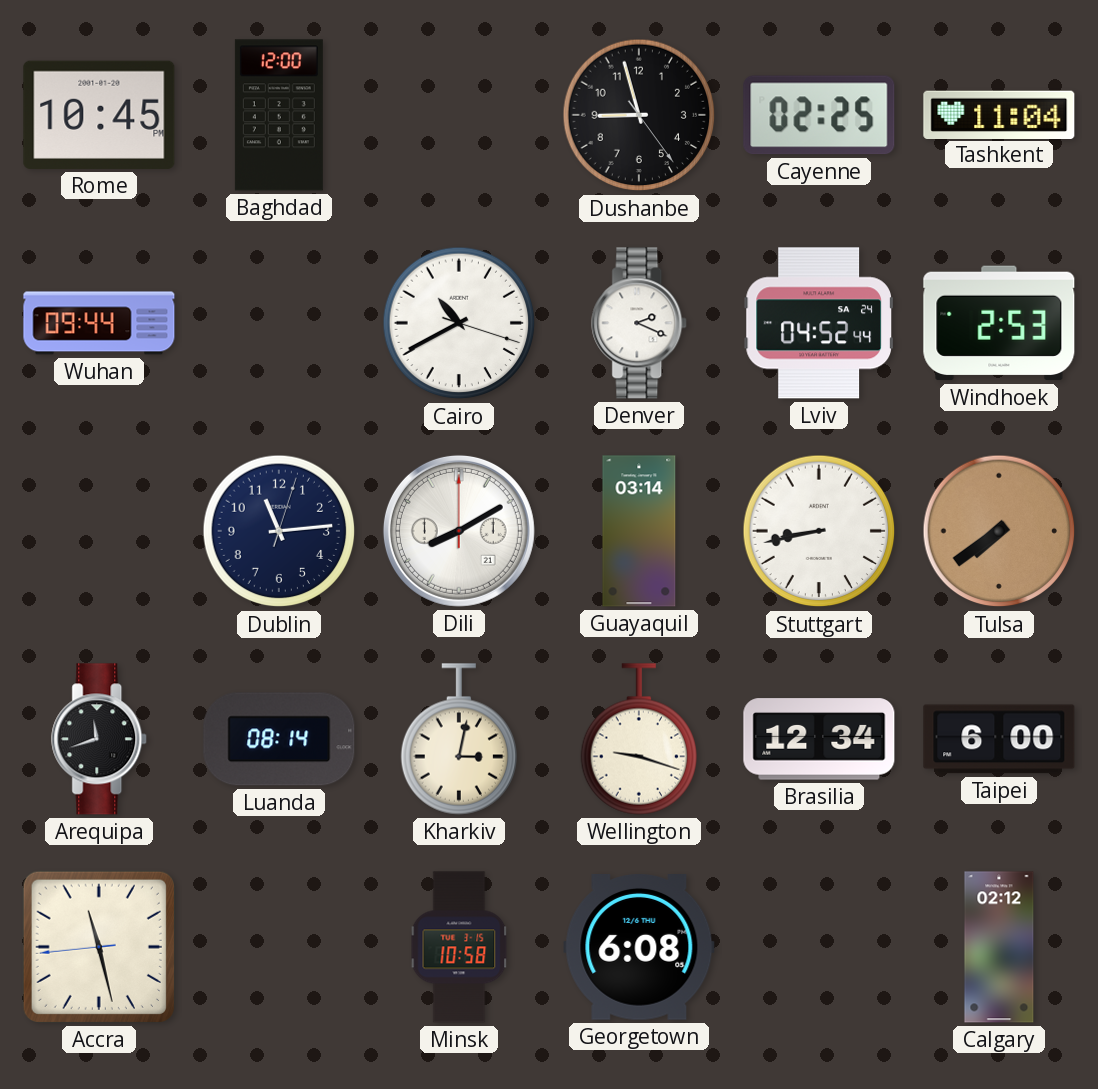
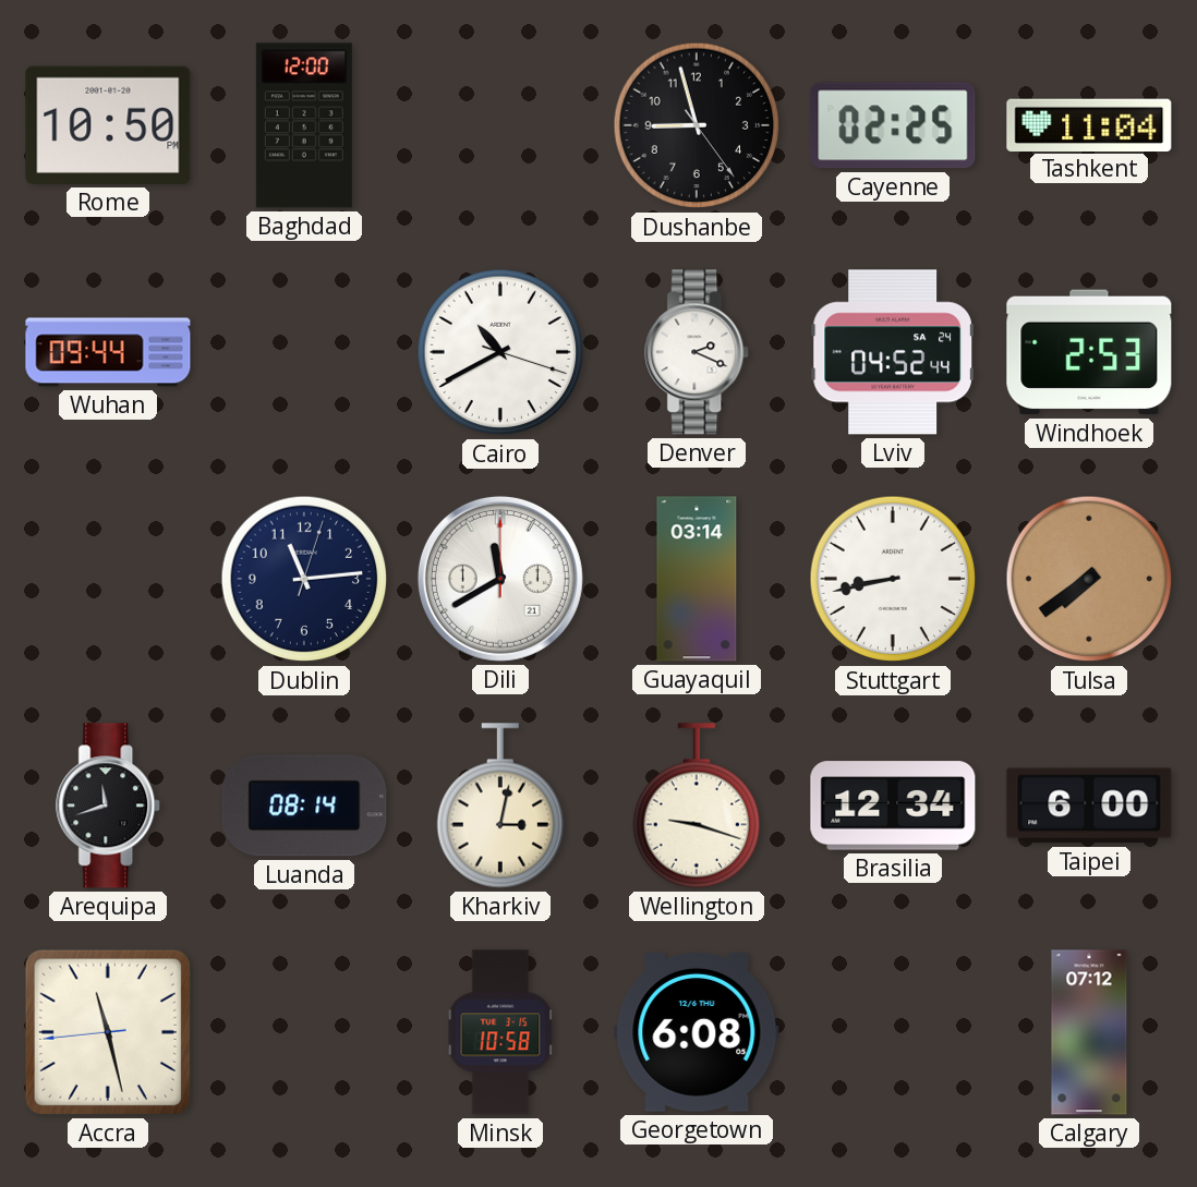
Rome: 10:45 -> 10:50
Dili: 8:10 -> 11:40
Calgary: 02:12 -> 07:12
